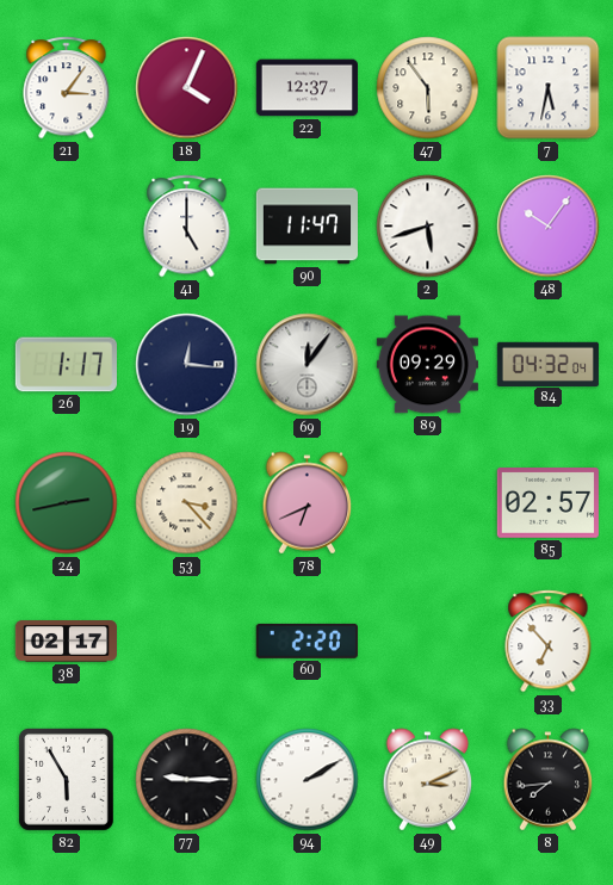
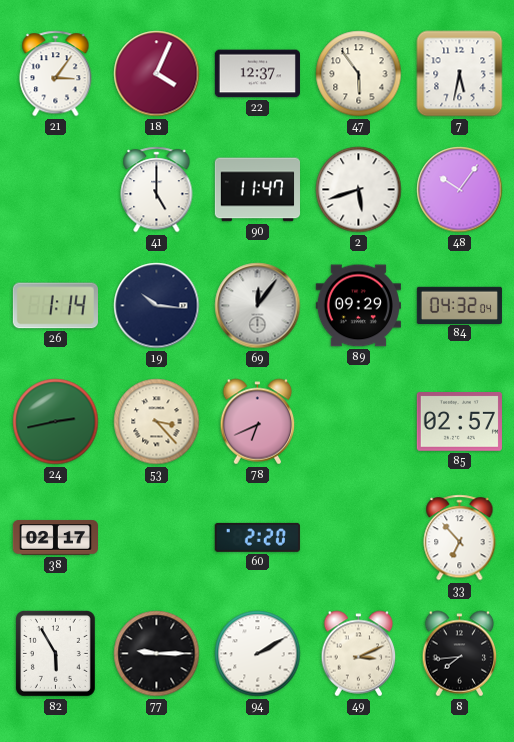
26: 1:17 -> 1:14
19: 12:16 -> 10:16
